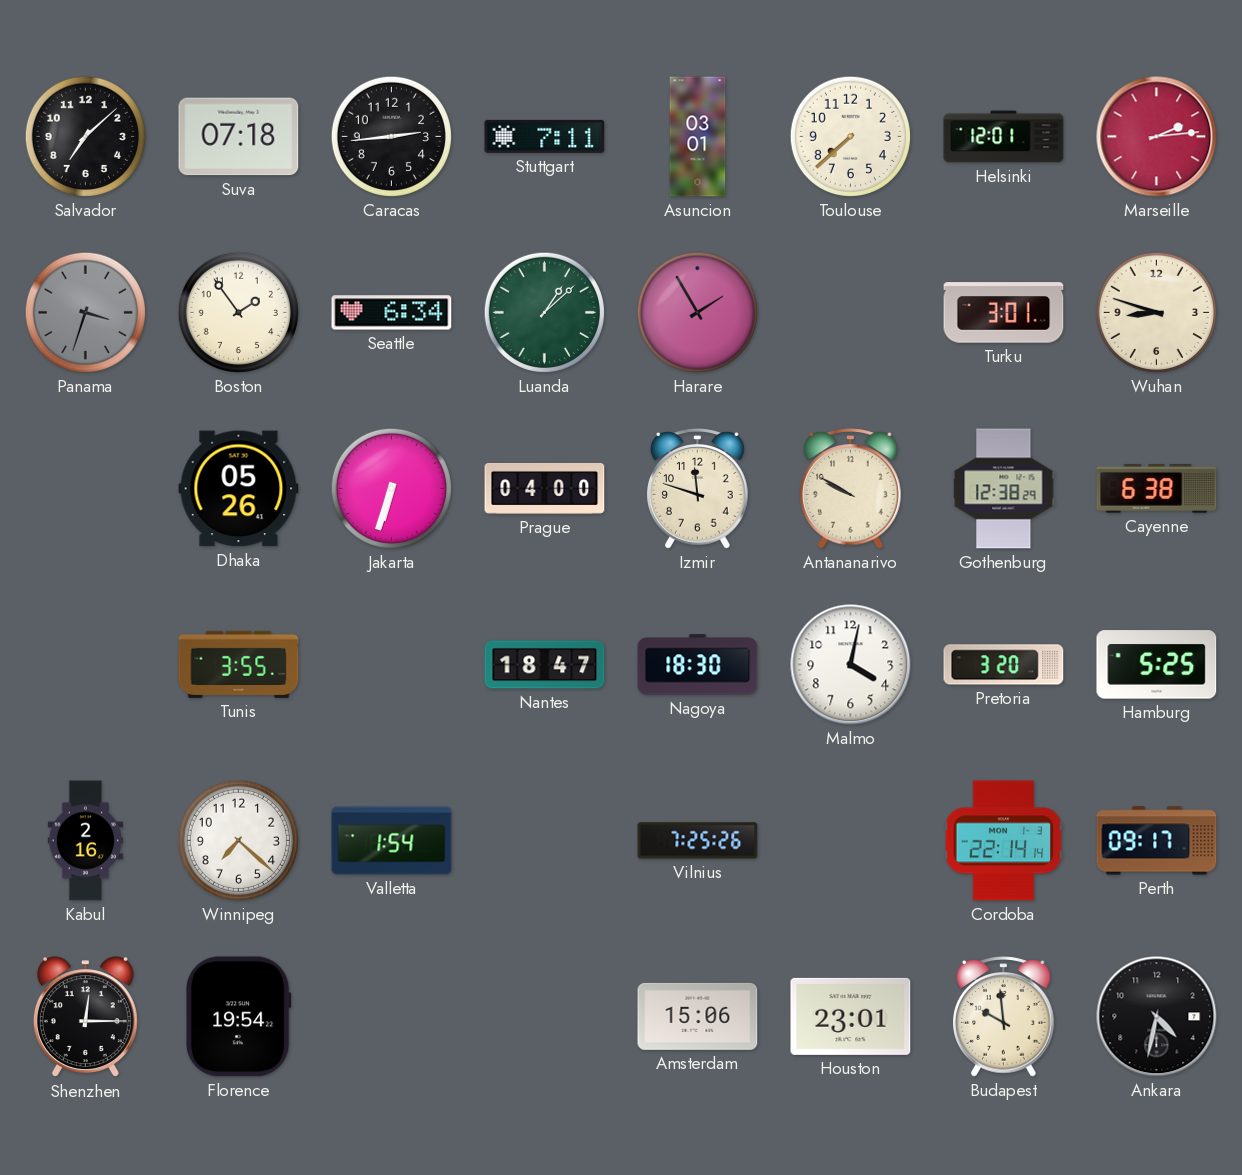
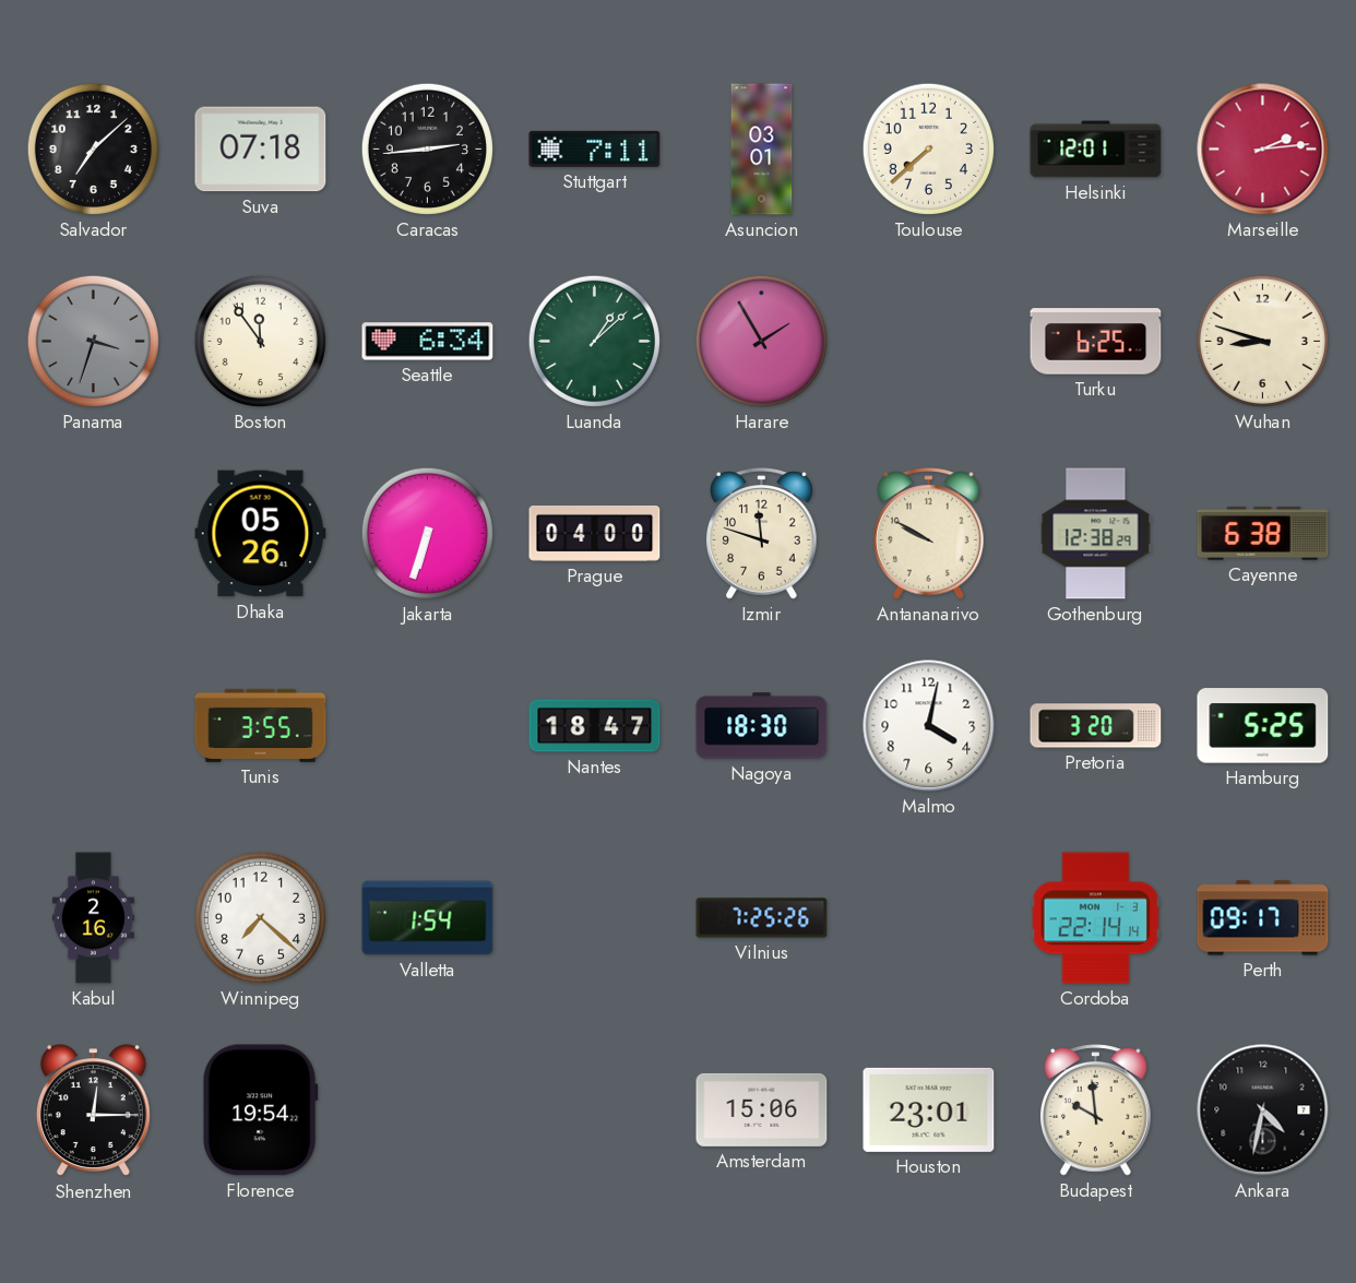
Boston: 1:54 -> 11:54
Turku: 3:01 -> 6:25
